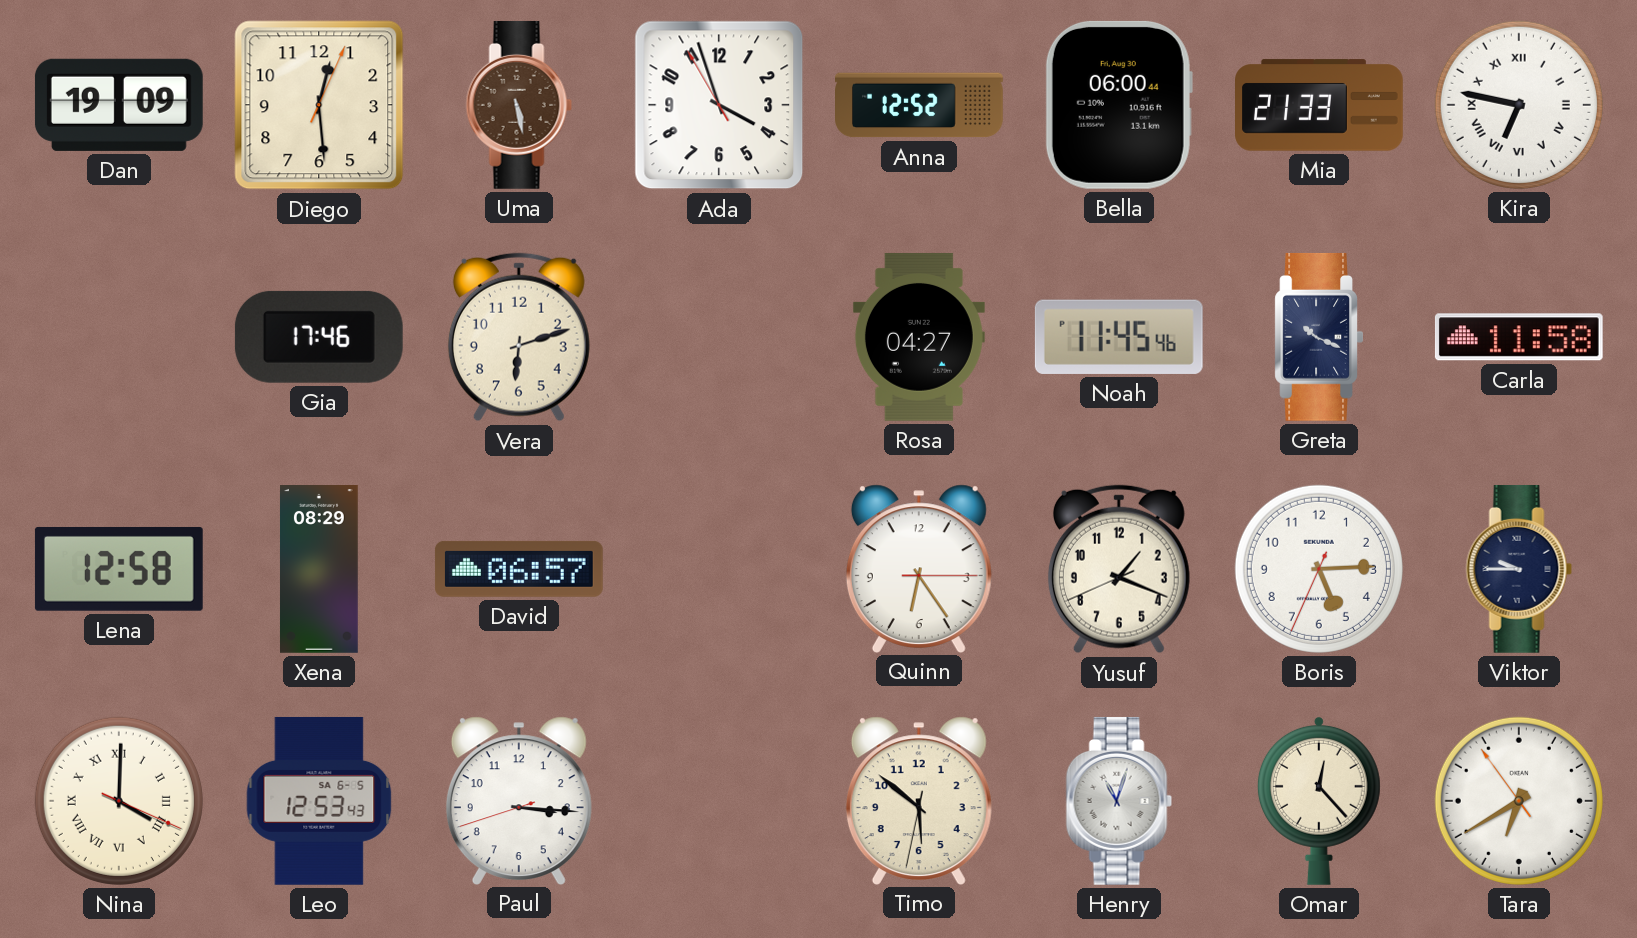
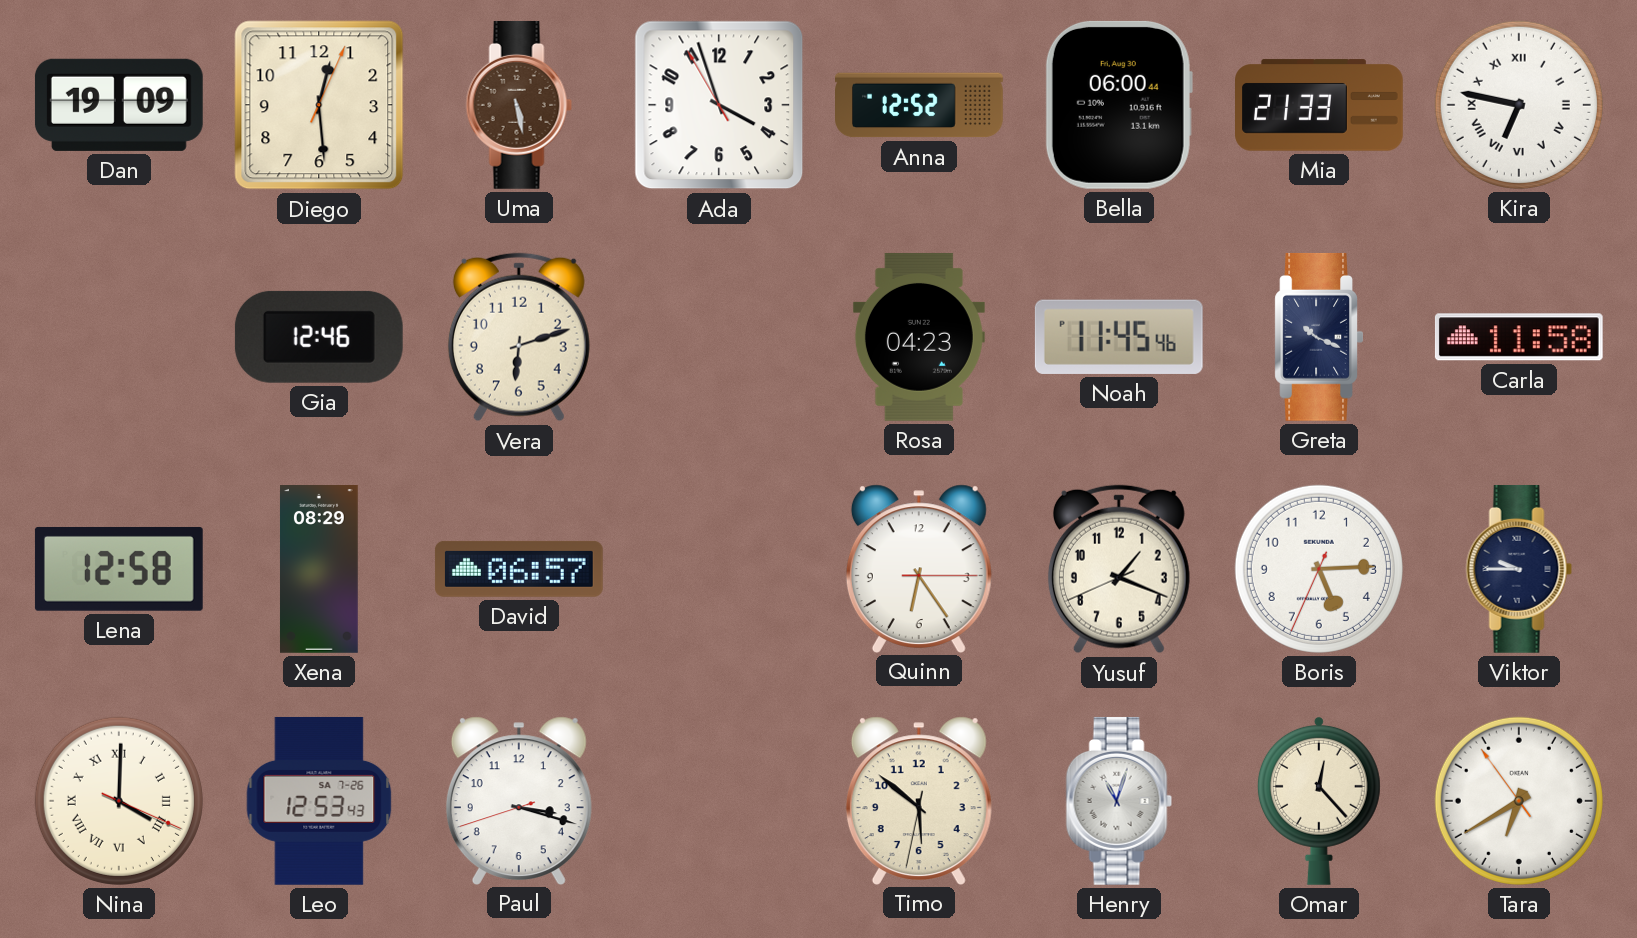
Gia: 17:46 -> 12:46
Rosa: 04:27 -> 04:23
Leo date: SA 6-5 -> SA 7-26
Paul: 3:15 -> 3:17
